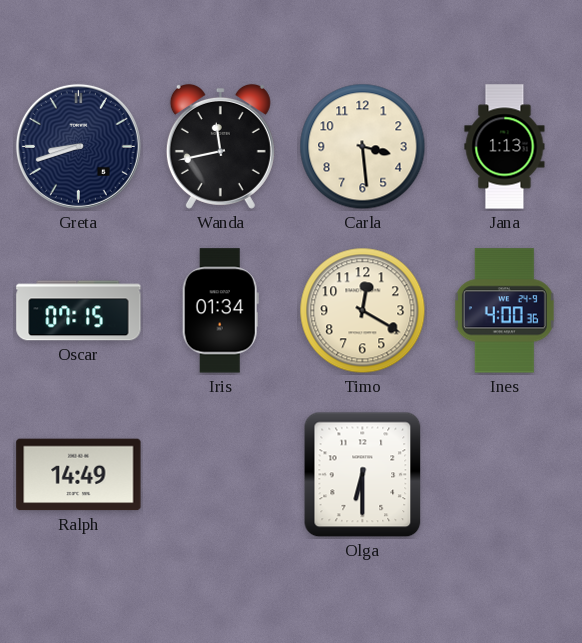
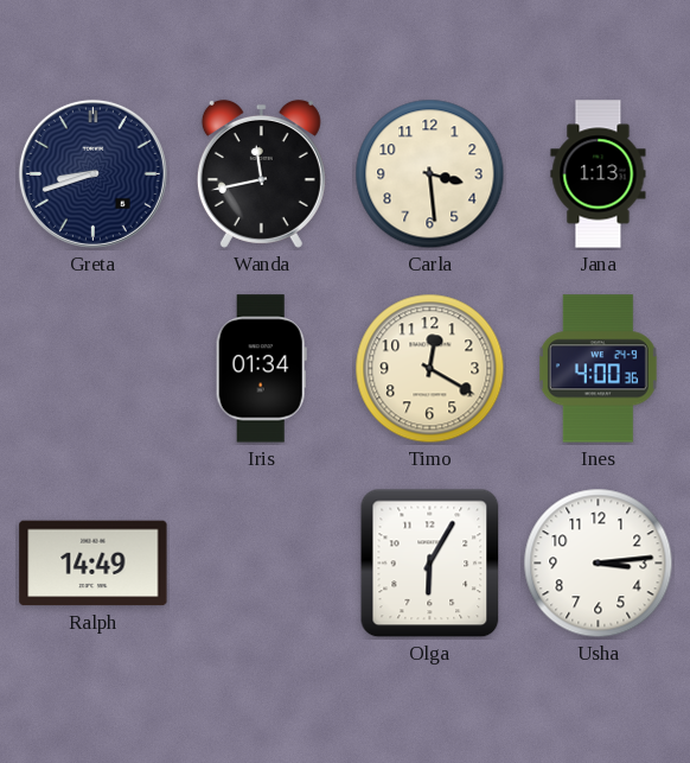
Oscar: 07:15 -> none
Olga: 6:30 -> 6:05
Usha: none -> 3:14
